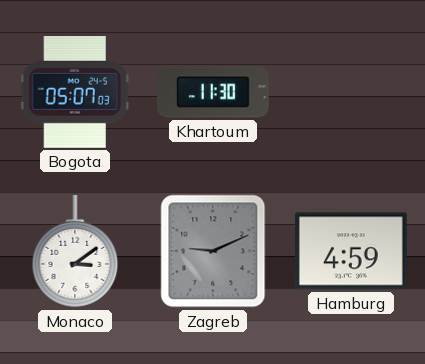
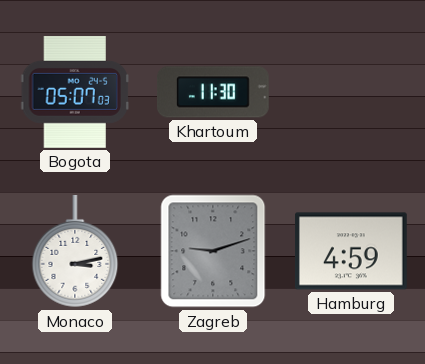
Monaco: 3:09 -> 3:13
Zagreb: 9:11 -> 9:12
